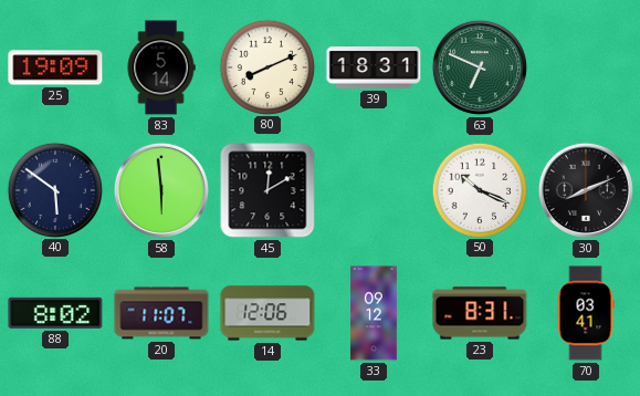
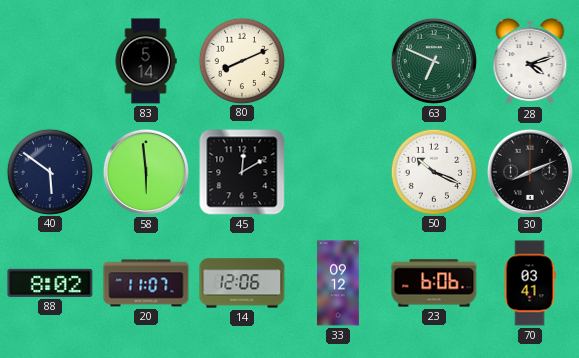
25: 19:09 -> none
39: 18:31 -> none
28: none -> 4:12
23: 8:31 -> 6:06
